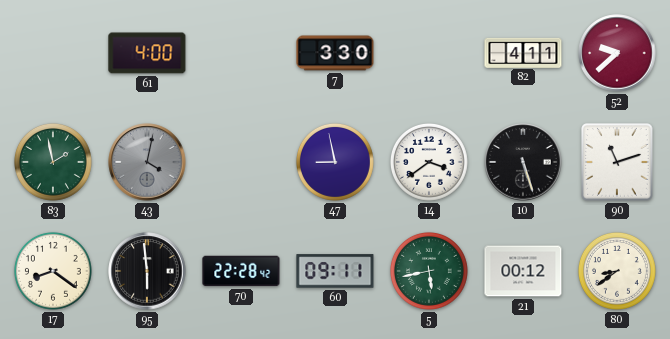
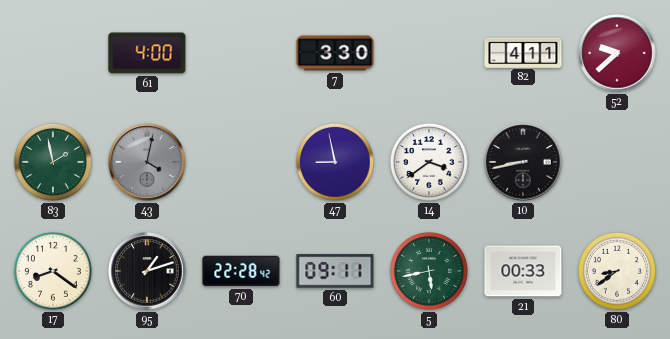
10: 5:27 -> 8:43
90: 11:12 -> none
95: 5:59 -> 1:12
21: 00:12 -> 00:33
